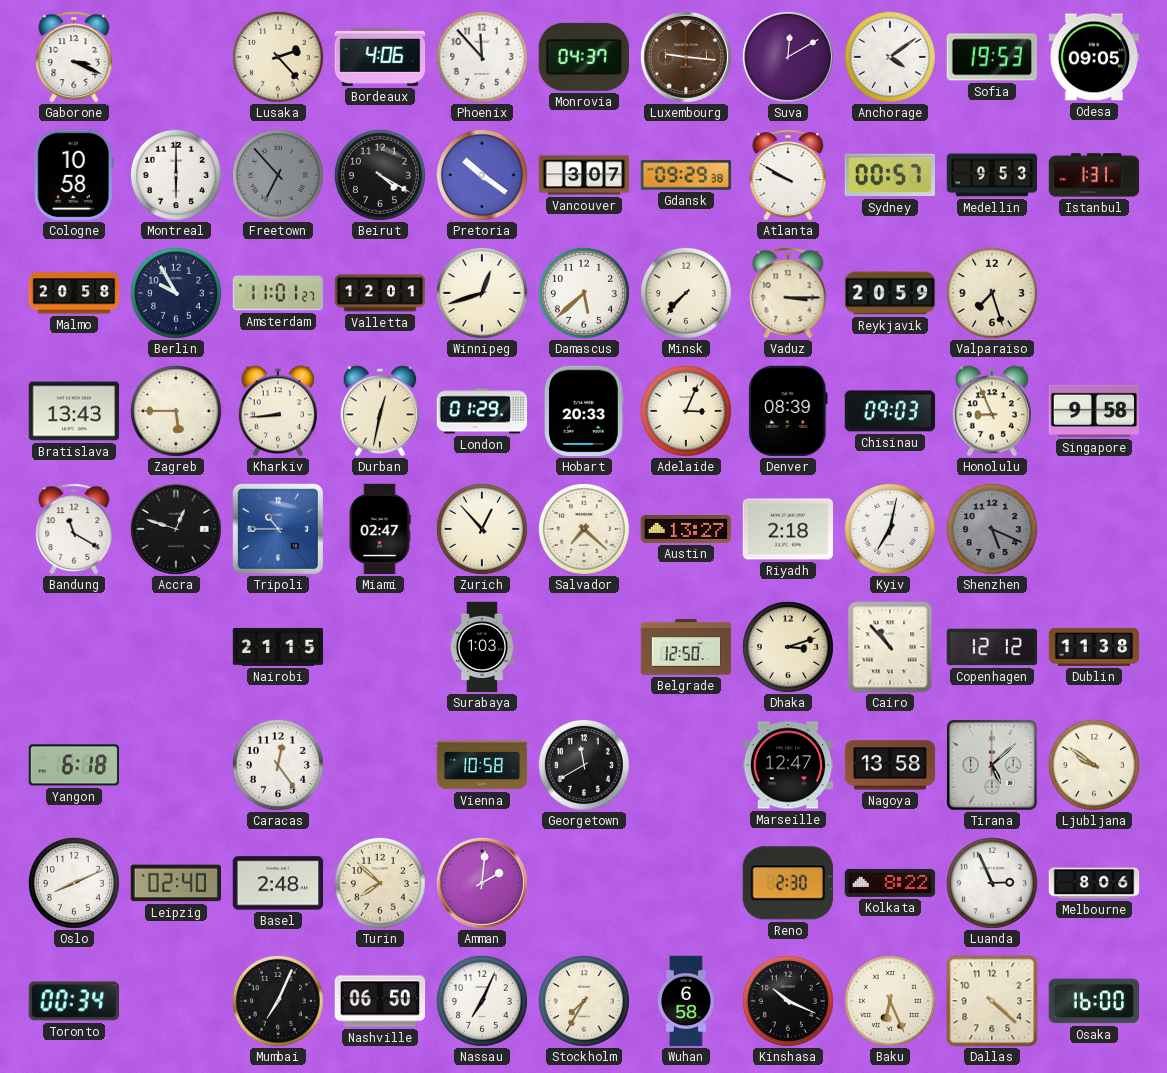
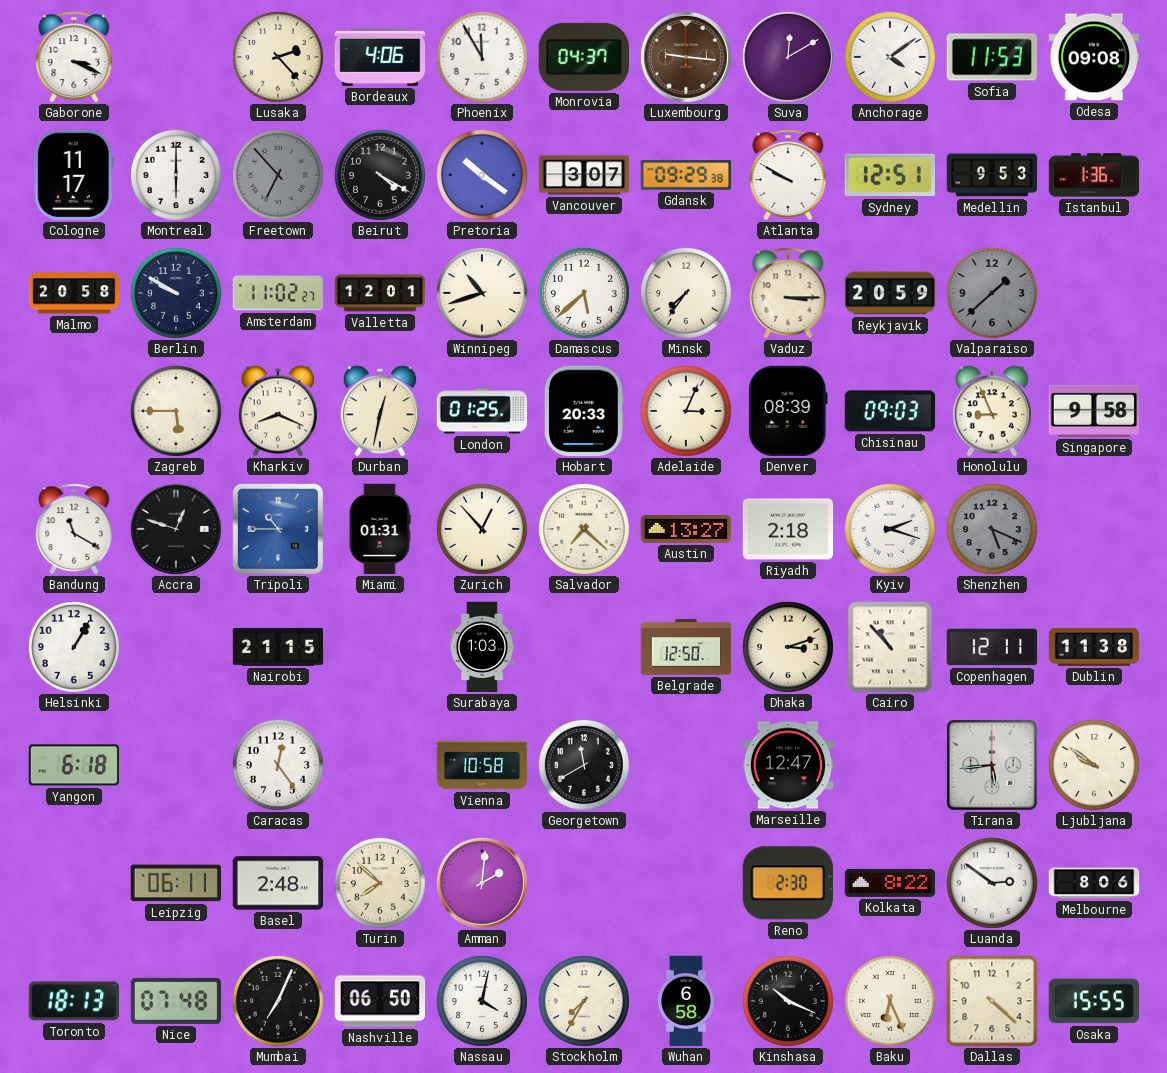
Phoenix: 11:53 -> 11:55
Sofia: 19:53 -> 11:53
Odesa: 09:05 -> 09:08
Cologne: 10:58 -> 11:17
Sydney: 00:57 -> 12:51
Istanbul: 1:31 -> 1:36
Berlin: 9:55 -> 9:50
Amsterdam: 11:01 -> 11:02
Winnipeg: 12:42 -> 10:42
Minsk: 7:37 -> 7:36
Valparaiso: 7:27 -> 1:38
Valparaiso dial: cream -> grey
Bratislava: 13:43 -> none
Kharkiv: 8:44 -> 8:19
London: 01:29 -> 01:25
Miami: 02:47 -> 01:31
Kyiv: 7:02 -> 2:18
Helsinki: none -> 1:05
Copenhagen: 12:12 -> 12:11
Nagoya: 13:58 -> none
Tirana: 5:08 -> 5:44
Oslo: 8:11 -> none
Leipzig: 02:40 -> 06:11
Luanda: 2:56 -> 2:51
Toronto: 00:34 -> 18:13
Nice: none -> 07:48
Nassau: 7:04 -> 4:02
Osaka: 16:00 -> 15:55
